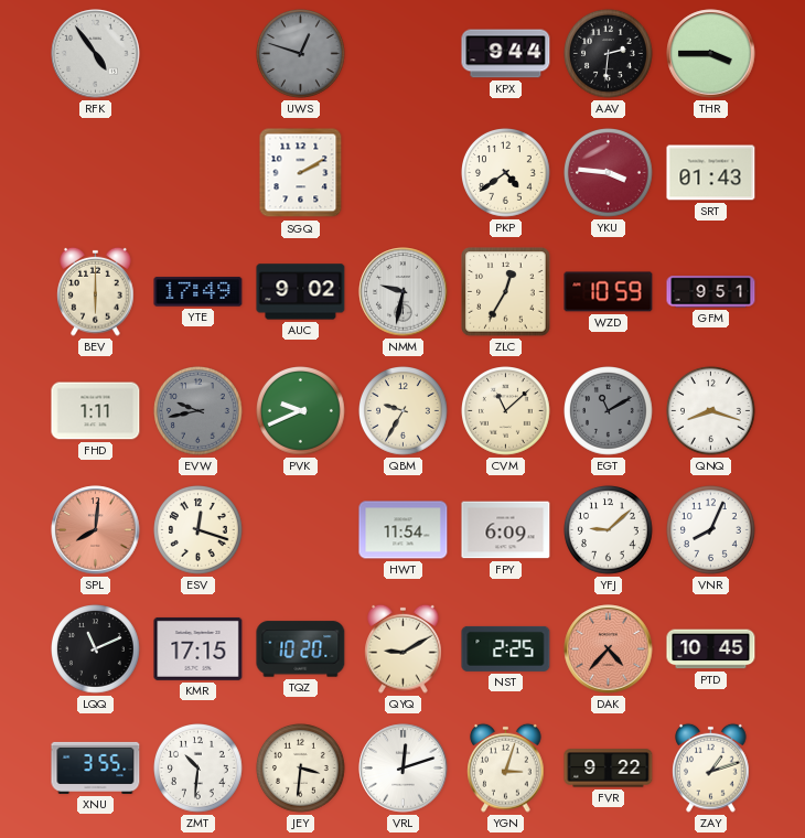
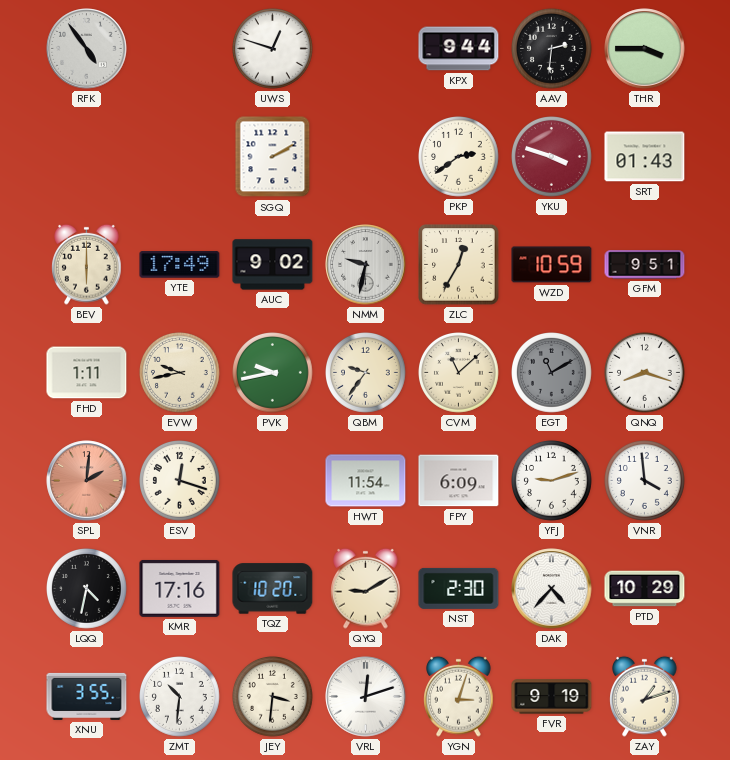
UWS dial: grey -> white
PKP: 4:39 -> 2:39
YKU: 3:46 -> 3:48
EVW dial: grey -> cream
PVK: 9:41 -> 9:43
QBM: 9:35 -> 9:36
SPL: 8:01 -> 2:01
YFJ: 9:08 -> 9:12
VNR: 8:04 -> 3:59
LQQ: 11:11 -> 4:32
KMR: 17:15 -> 17:16
NST: 2:25 -> 2:30
DAK dial: salmon -> white
PTD: 10:45 -> 10:29
FVR: 9:22 -> 9:19
